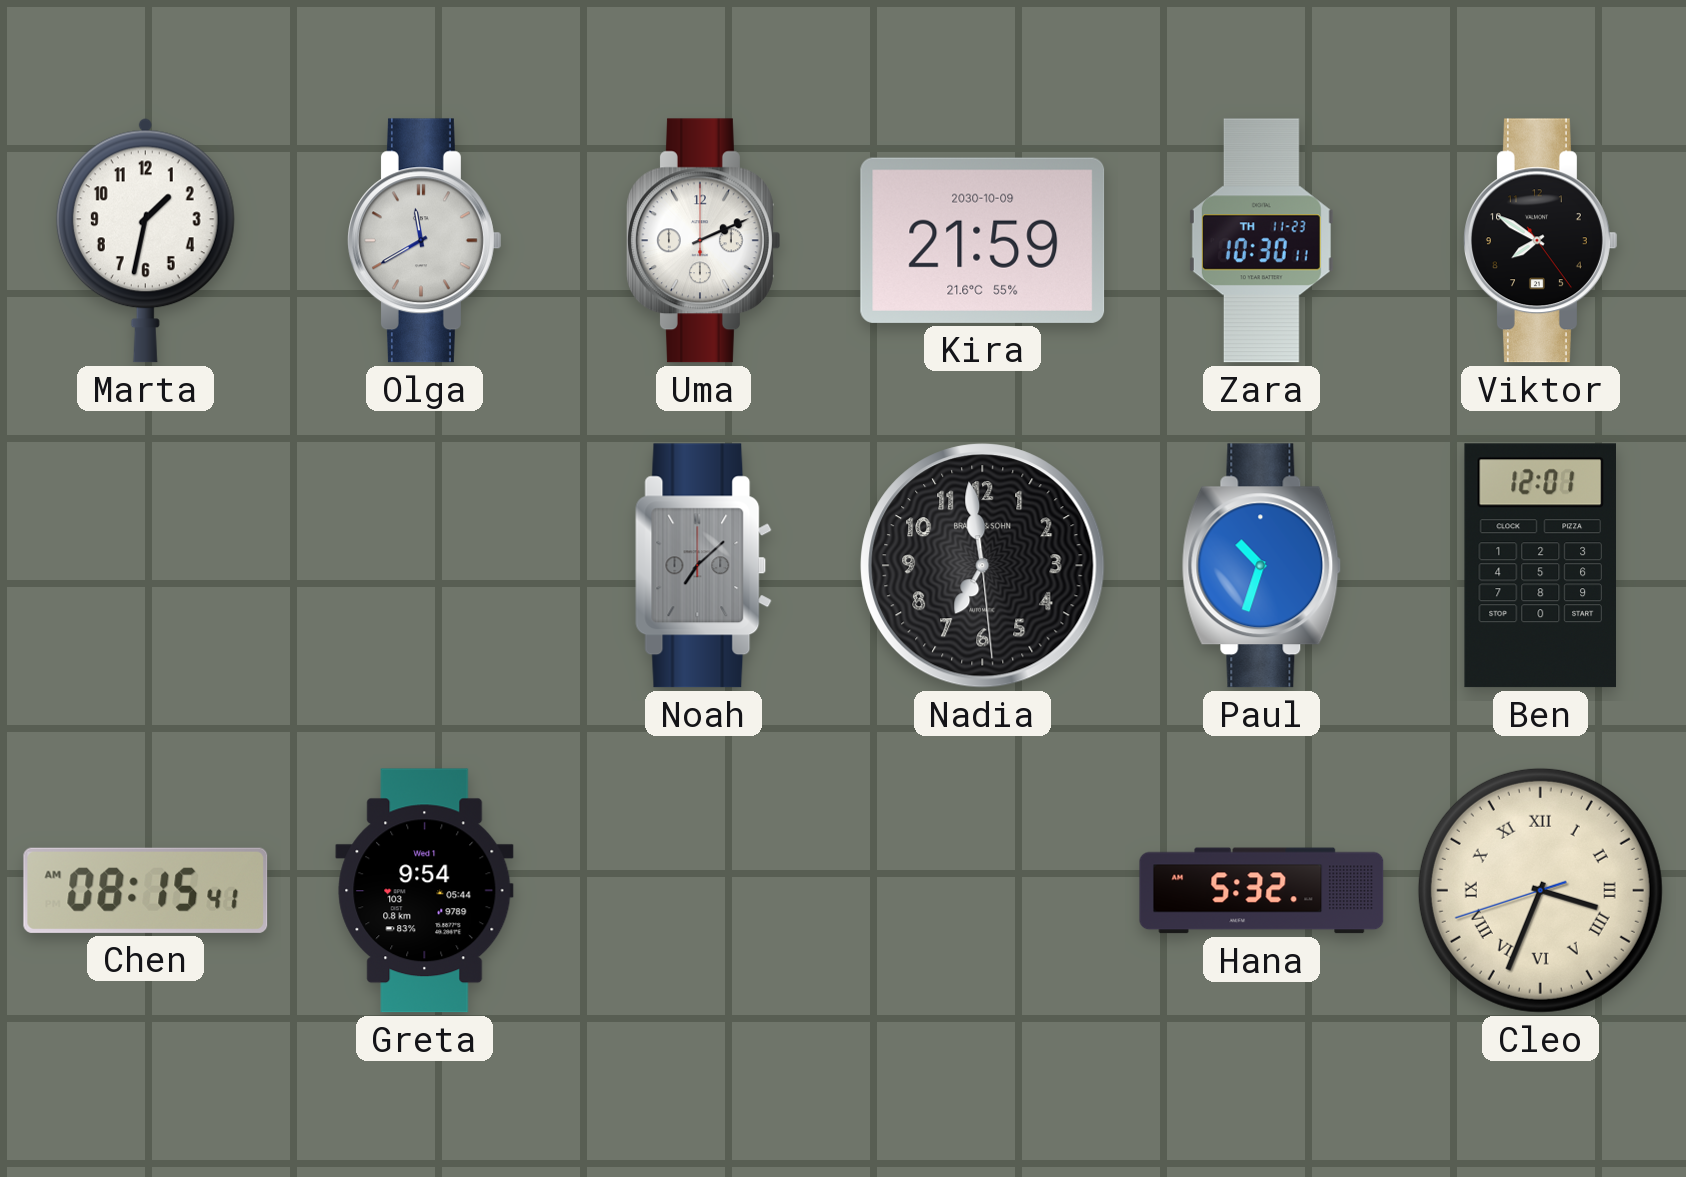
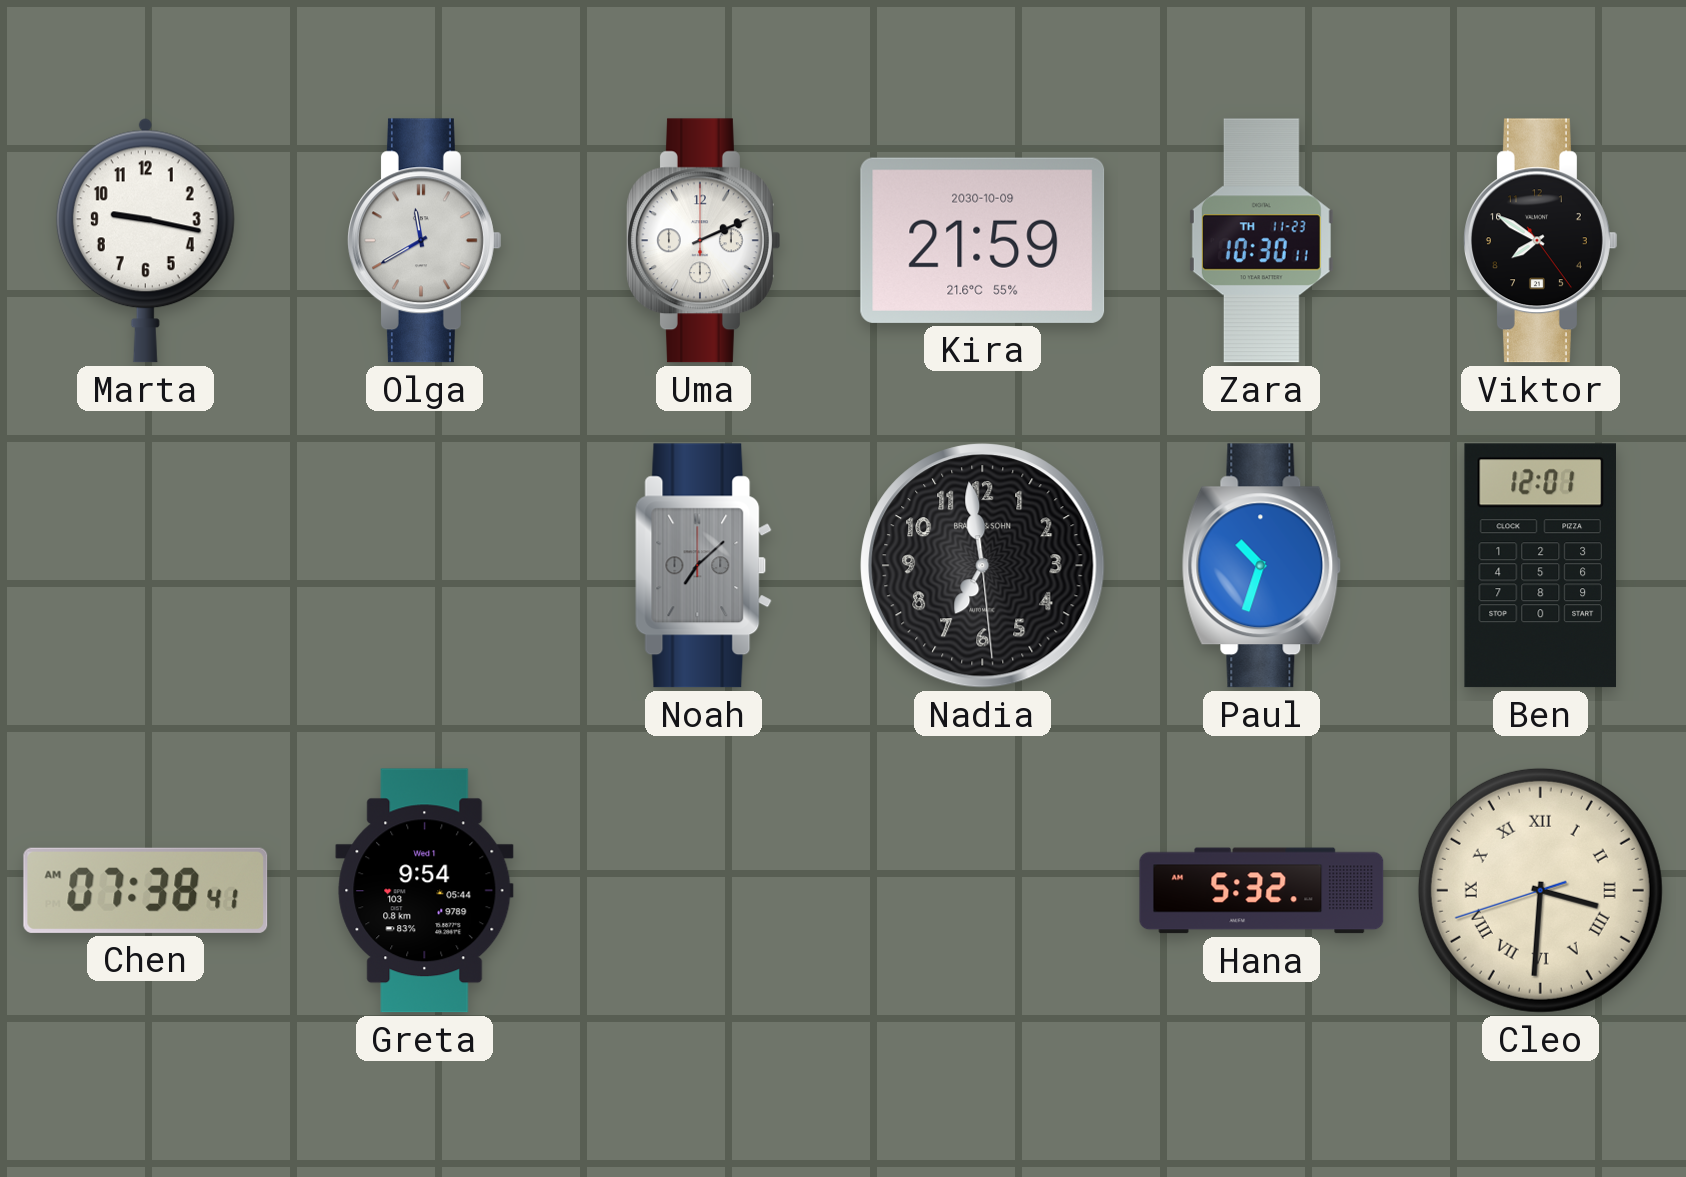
Marta: 1:32 -> 9:17
Chen: 08:15 -> 07:38
Cleo: 3:33 -> 3:30
